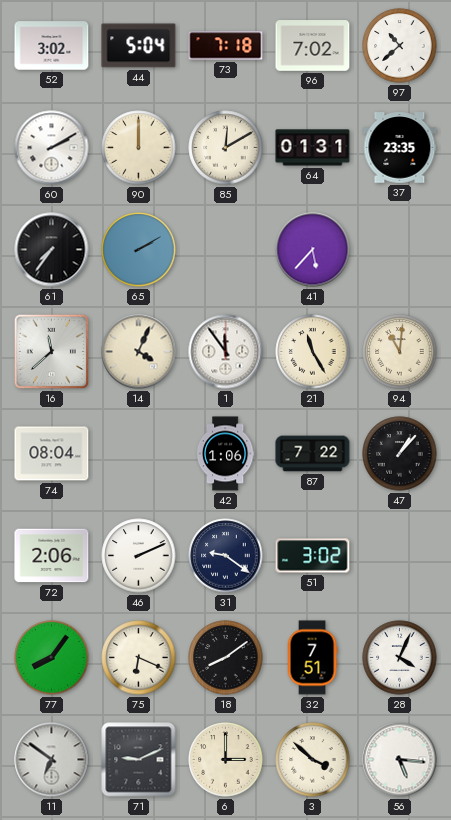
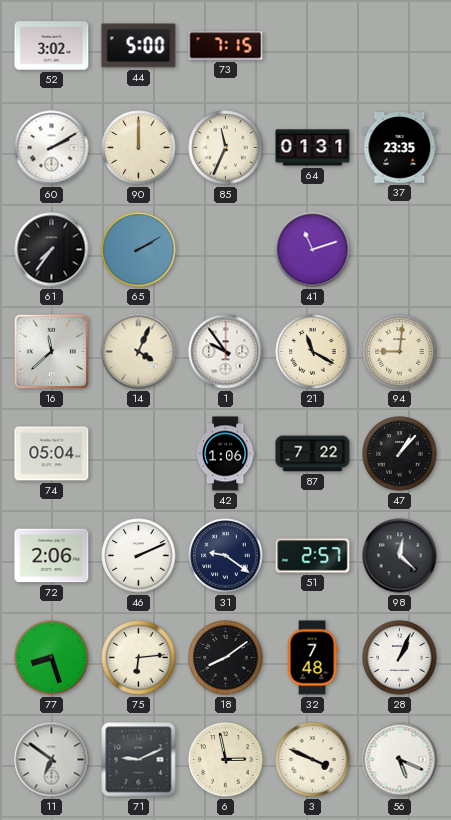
44: 5:04 -> 5:00
73: 7:18 -> 7:15
96: 7:02 -> none
97: 10:38 -> none
85: 12:10 -> 11:34
41: 5:37 -> 11:12
1: 11:54 -> 9:54
21: 11:25 -> 11:20
94: 11:01 -> 9:01
74: 08:04 -> 05:04
51: 3:02 -> 2:57
98: none -> 12:22
77: 8:06 -> 8:27
75: 6:19 -> 6:14
32: 7:51 -> 7:48
28: 4:04 -> 1:04
6: 3:00 -> 2:58
3: 3:52 -> 3:49
56: 5:16 -> 5:19
